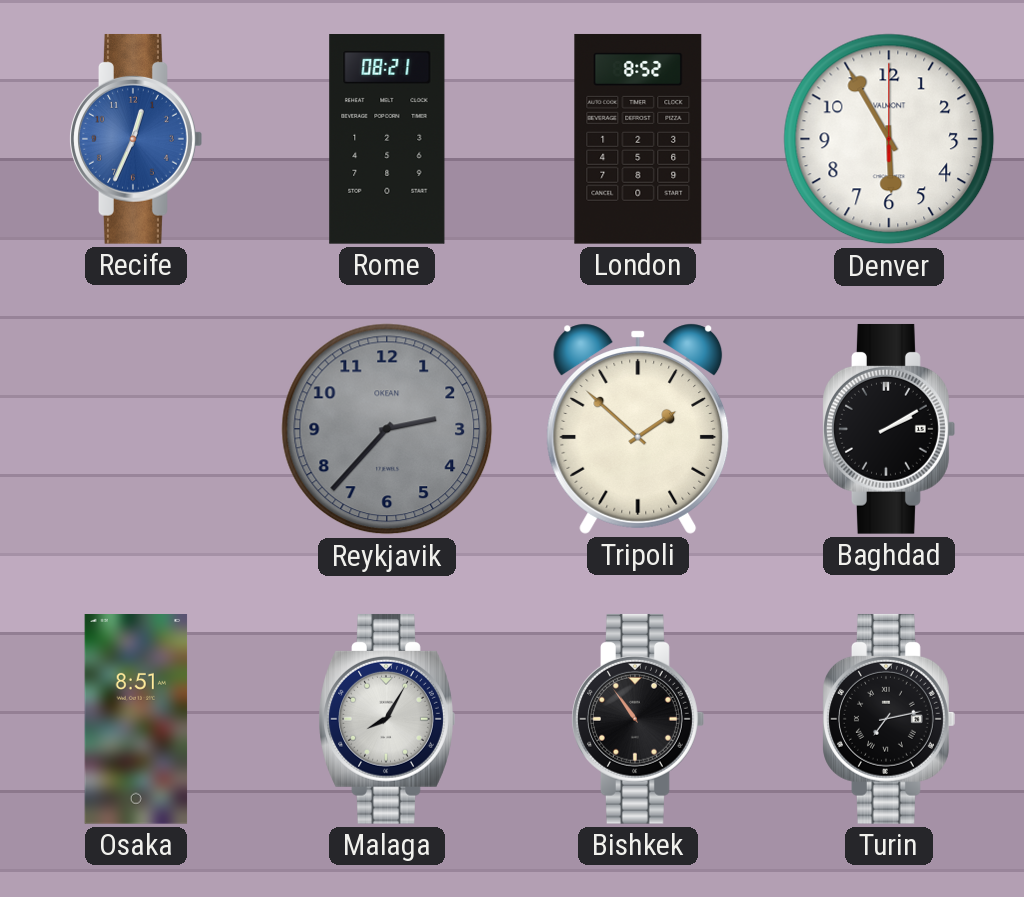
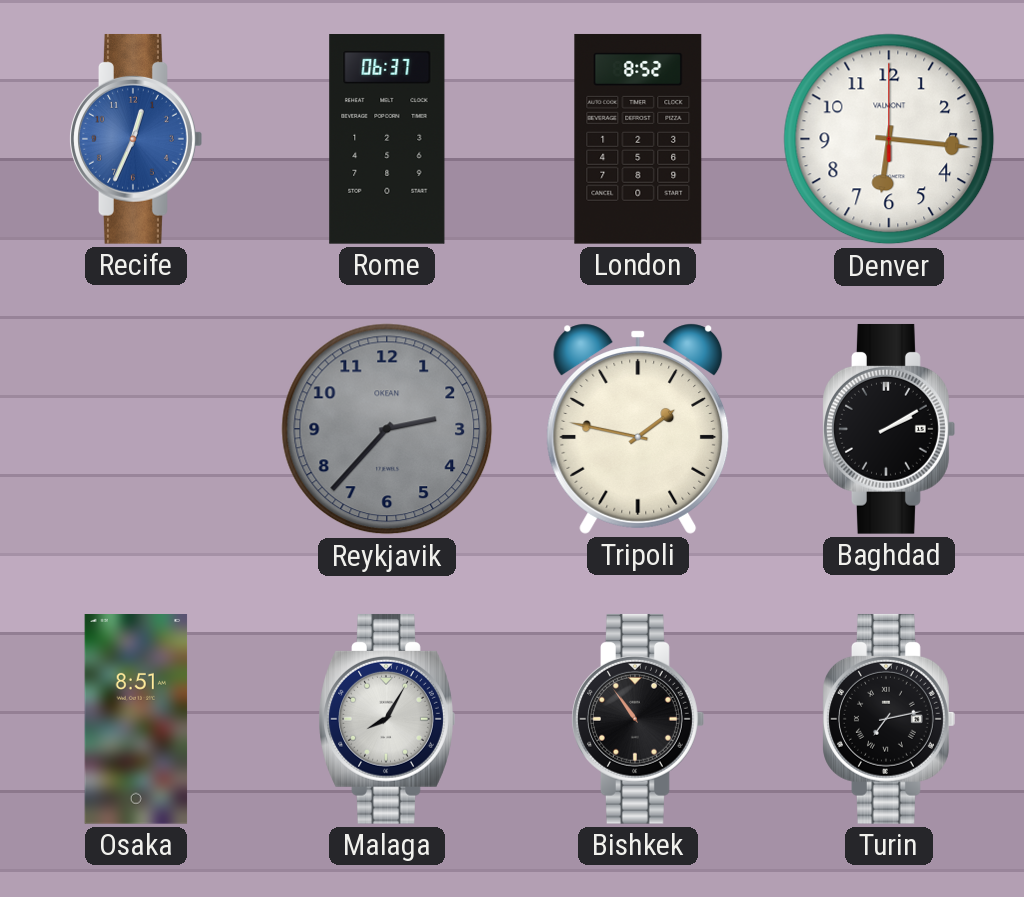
Rome: 08:21 -> 06:37
Denver: 5:55 -> 6:16
Tripoli: 1:52 -> 1:47
